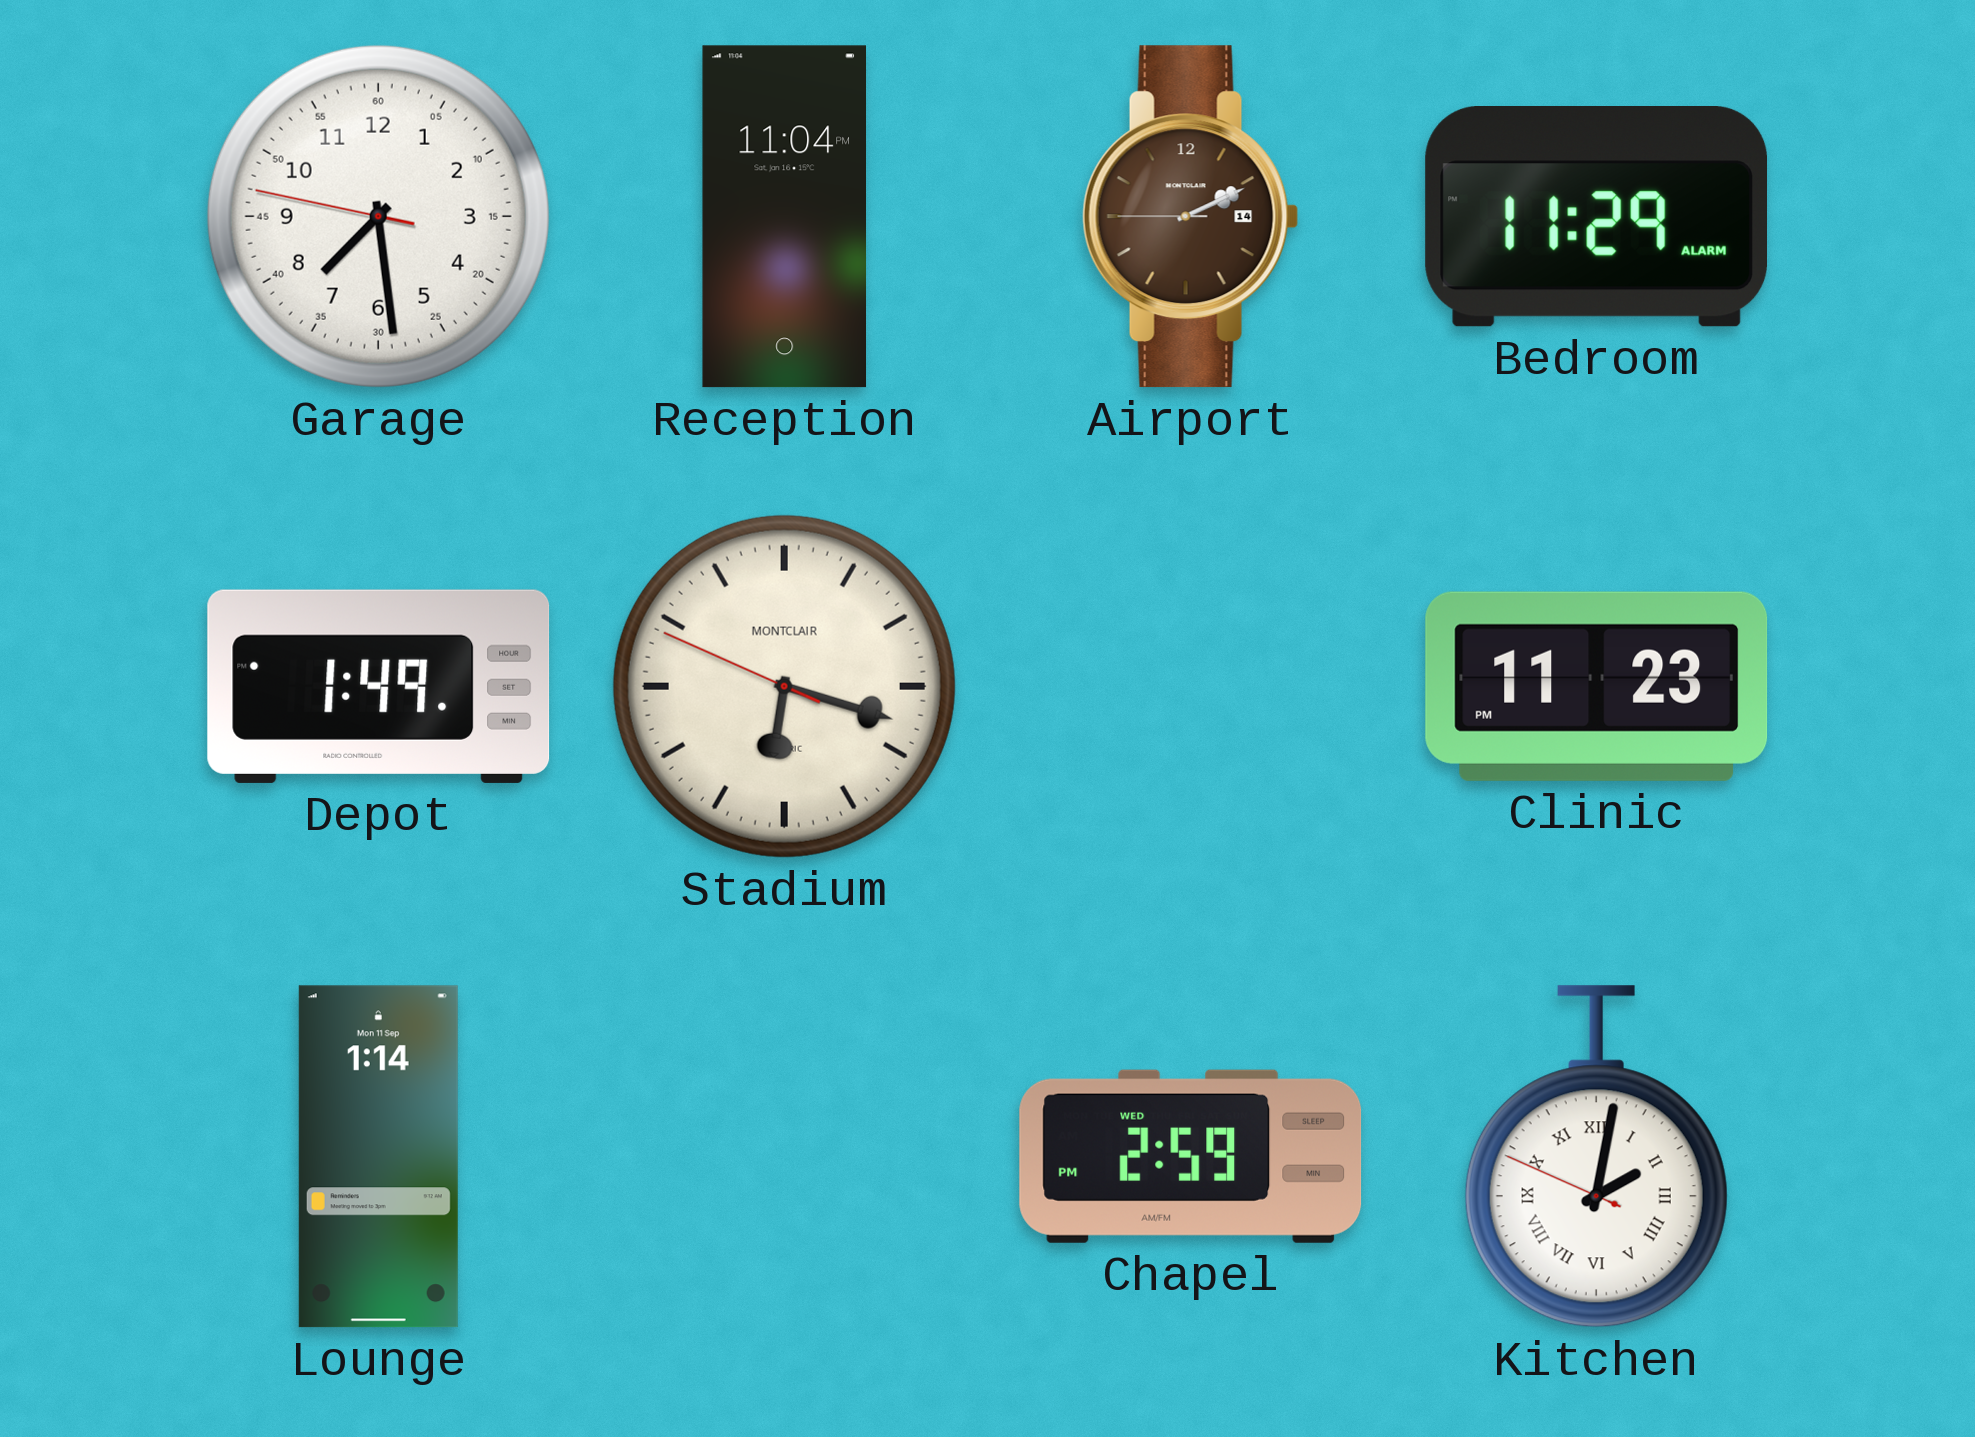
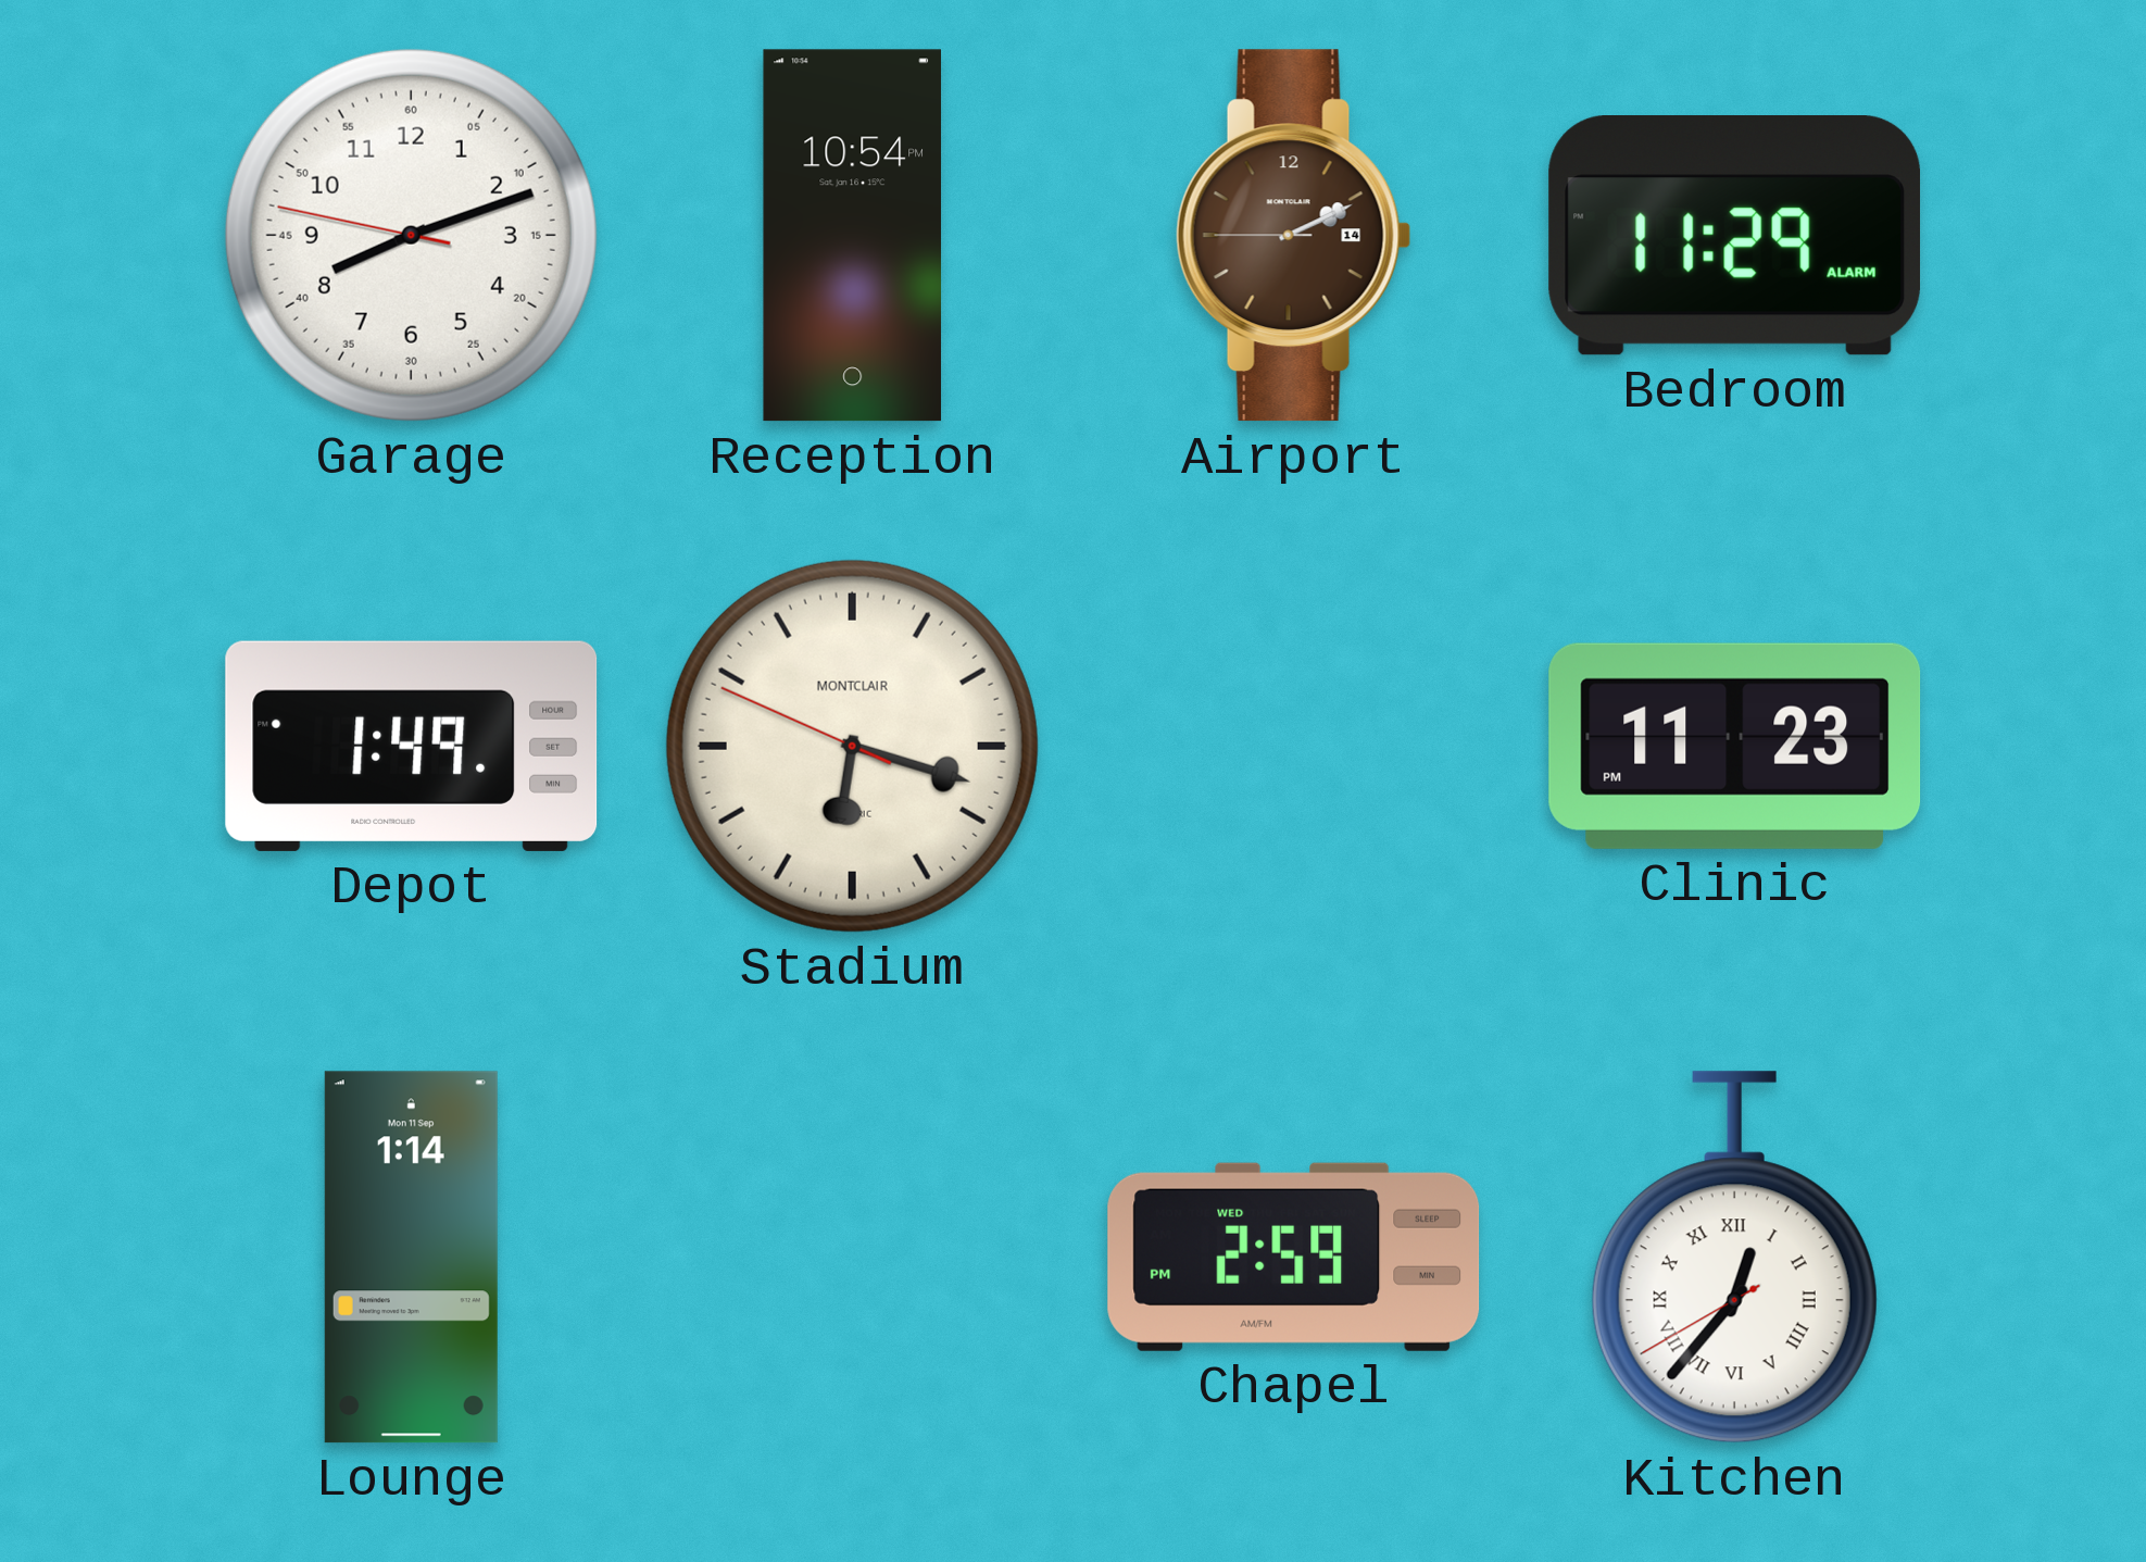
Garage: 7:28 -> 8:11
Reception: 11:04 -> 10:54
Kitchen: 2:01 -> 12:36
